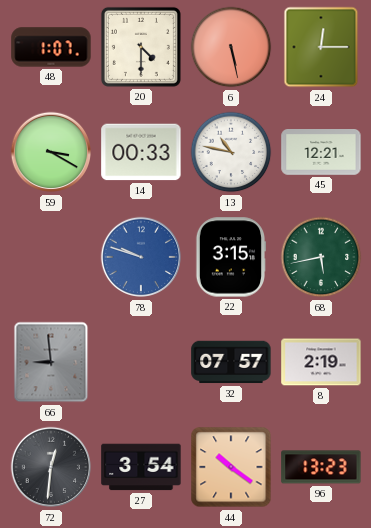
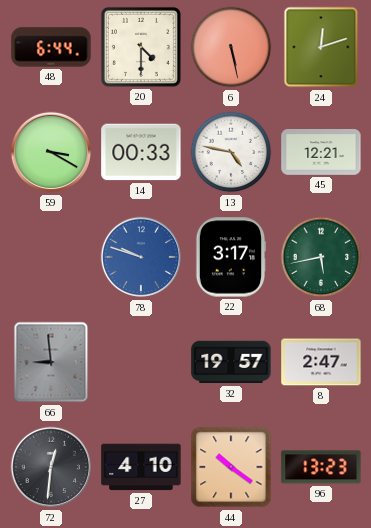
48: 1:07 -> 6:44
24: 12:15 -> 12:12
13: 10:47 -> 4:47
22: 3:15 -> 3:17
32: 07:57 -> 19:57
8: 2:19 -> 2:47
27: 3:54 -> 4:10
